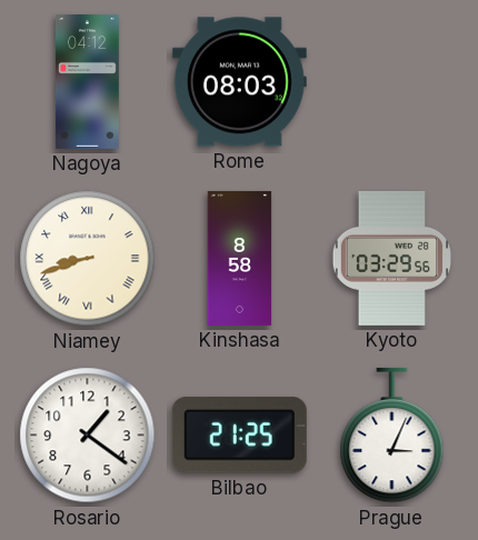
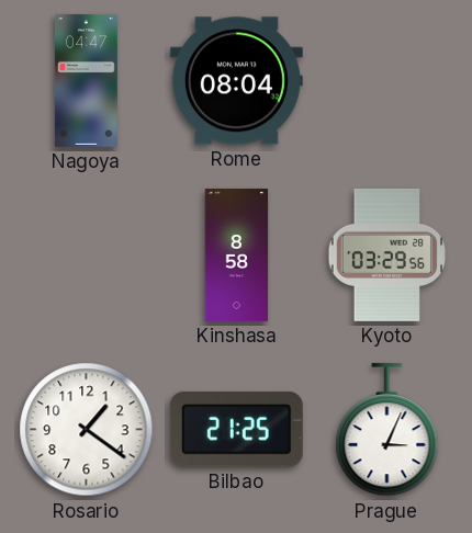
Nagoya: 04:12 -> 04:47
Rome: 08:03 -> 08:04
Niamey: 8:42 -> none
